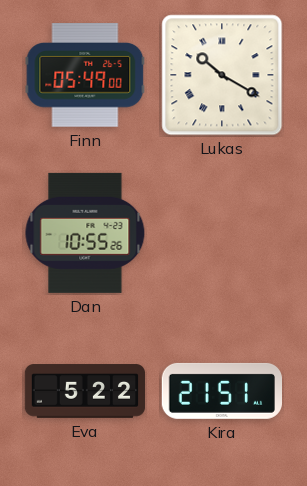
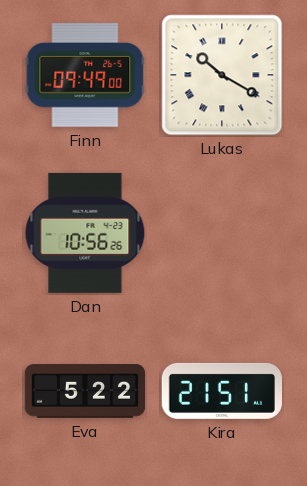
Finn: 05:49 -> 09:49
Dan: 10:55 -> 10:56
